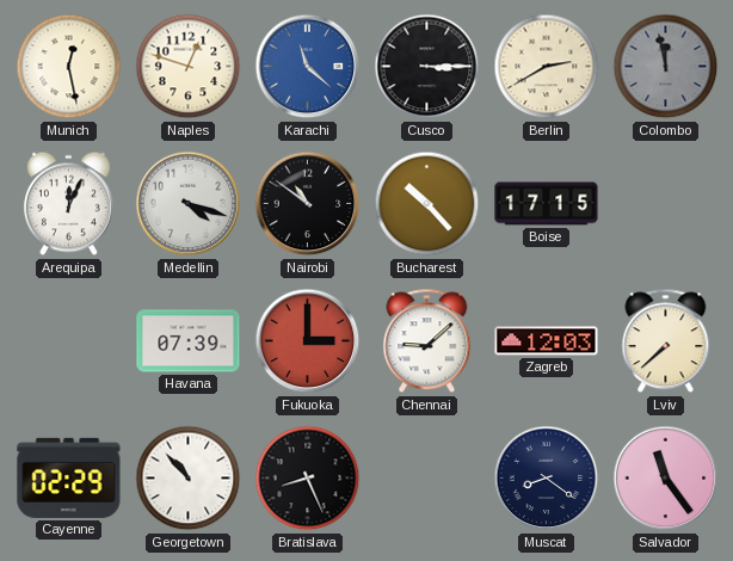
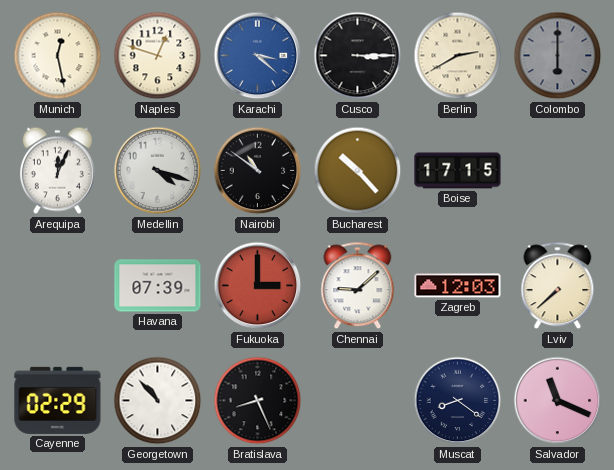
Karachi: 11:22 -> 3:22
Colombo: 11:58 -> 6:00
Salvador: 11:24 -> 11:19
